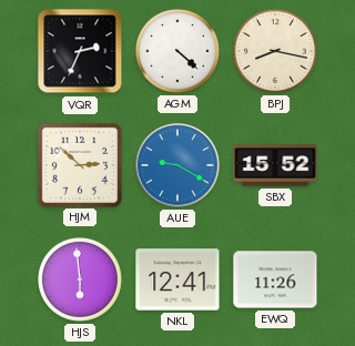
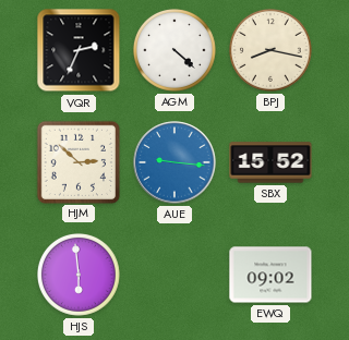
AUE: 9:20 -> 9:16
NKL: 12:41 -> none
EWQ: 11:26 -> 09:02
